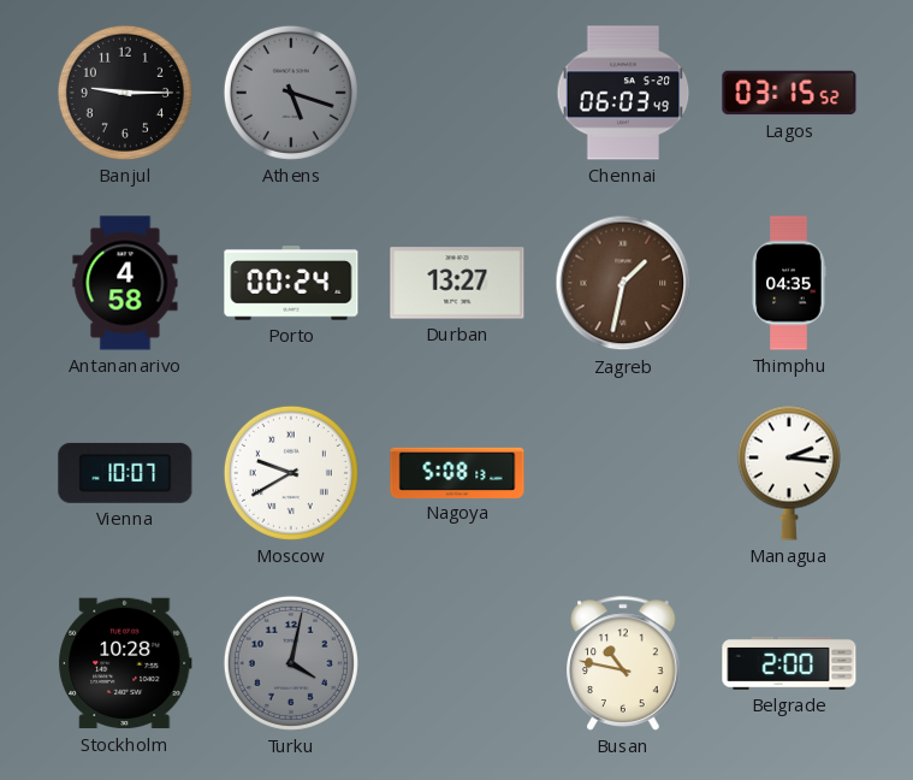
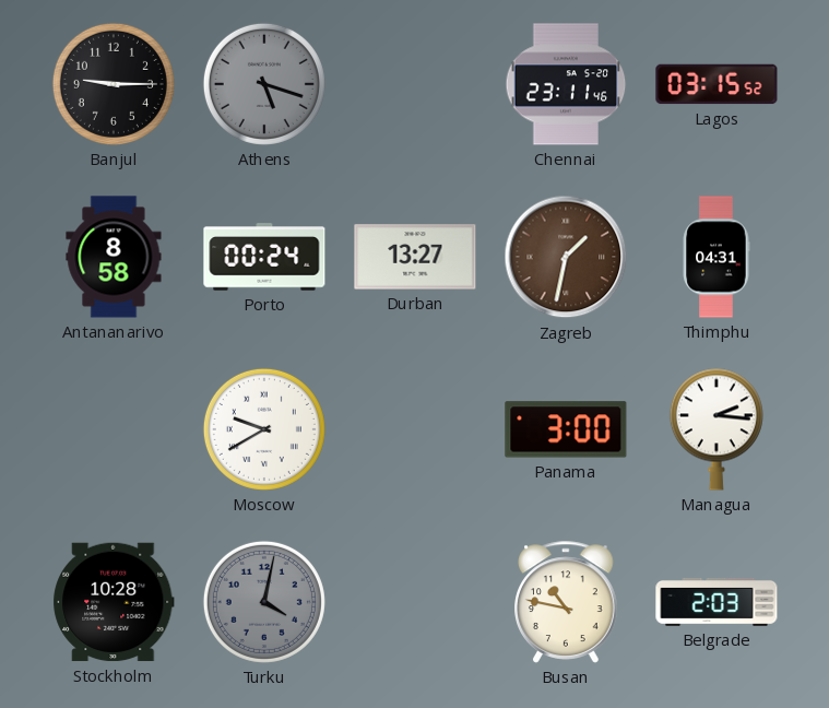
Chennai: 06:03 -> 23:11
Antananarivo: 4:58 -> 8:58
Thimphu: 04:35 -> 04:31
Vienna: 10:07 -> none
Nagoya: 5:08 -> none
Panama: none -> 3:00
Belgrade: 2:00 -> 2:03
